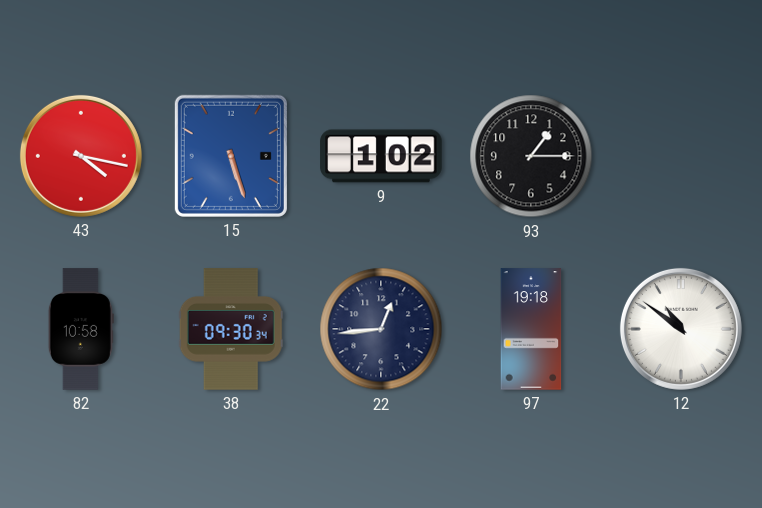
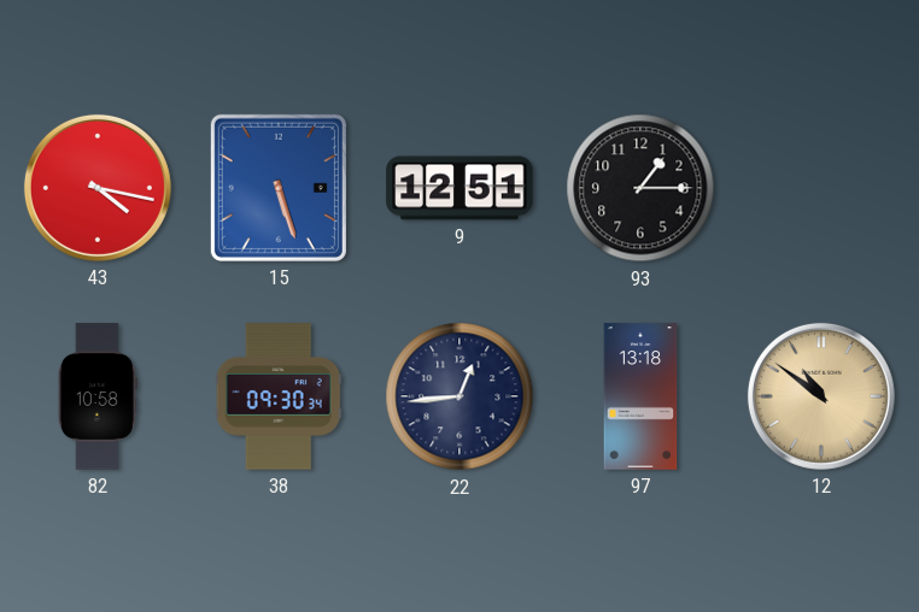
9: 1:02 -> 12:51
97: 19:18 -> 13:18
12 dial: white -> champagne
